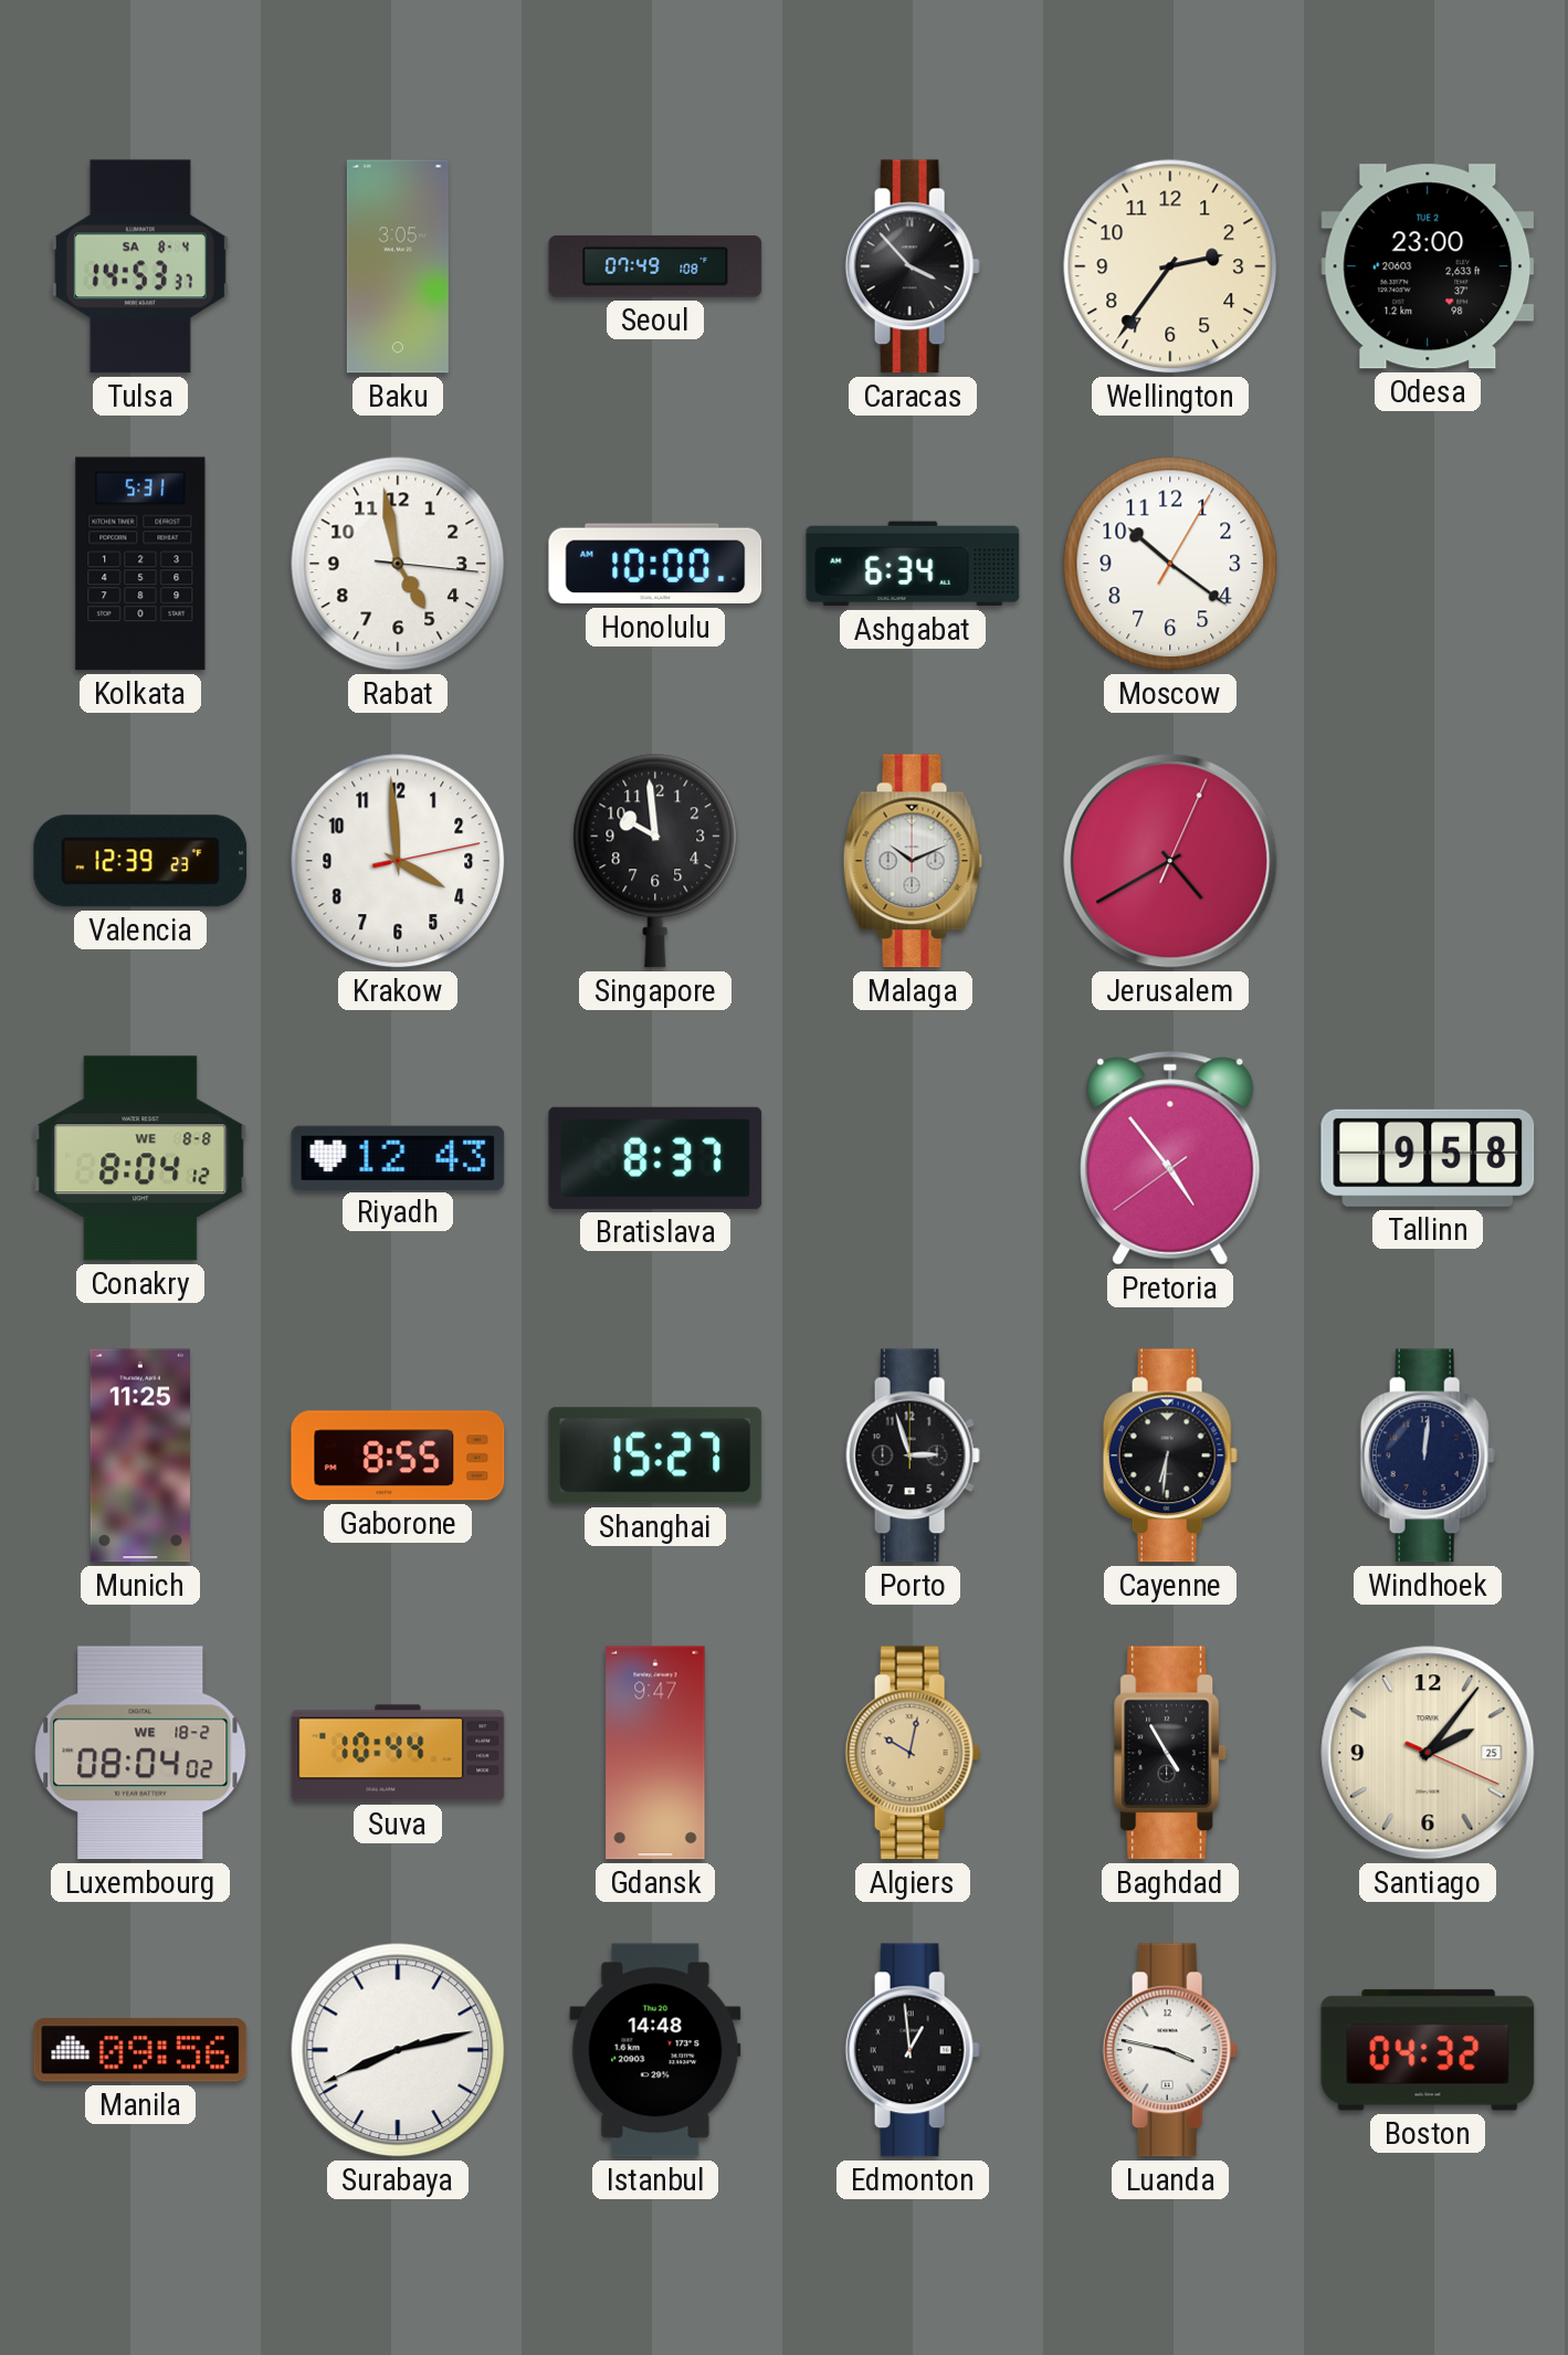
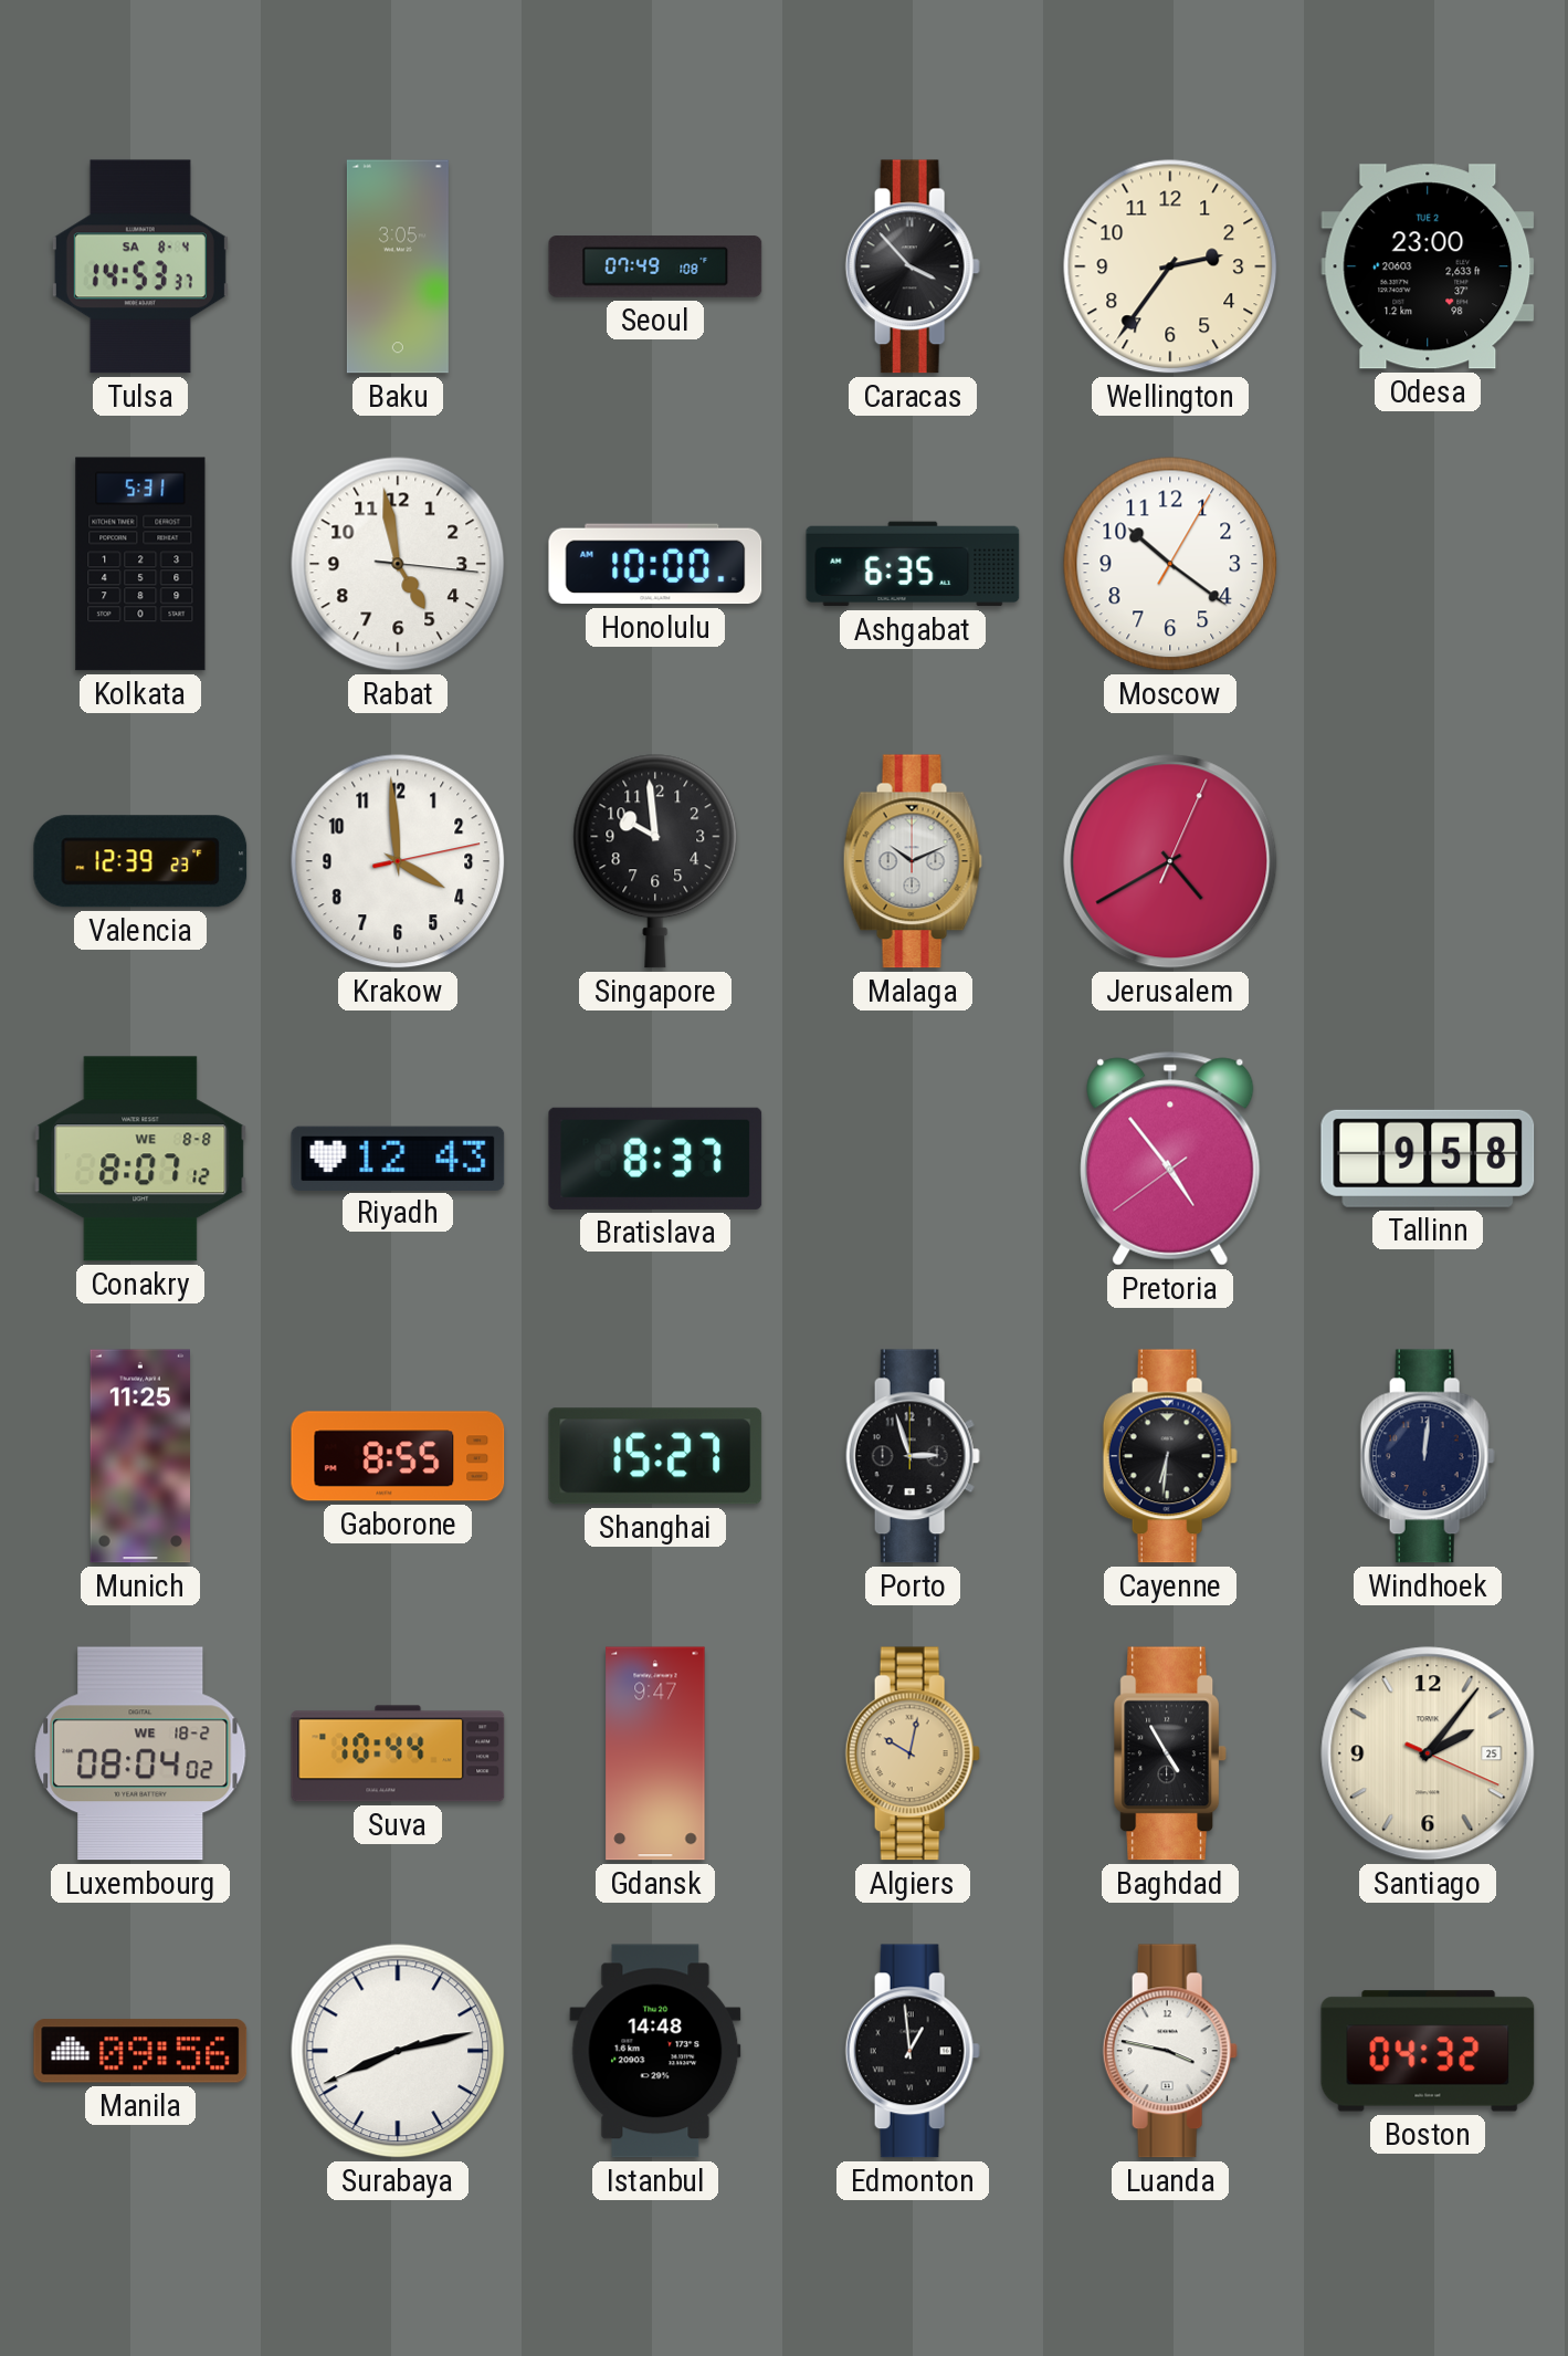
Ashgabat: 6:34 -> 6:35
Conakry: 8:04 -> 8:07
